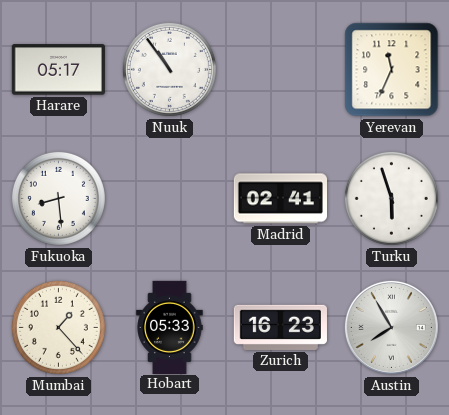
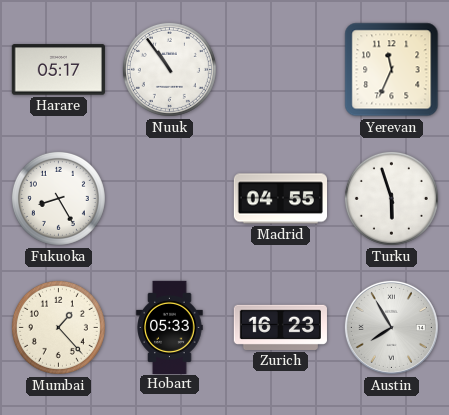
Fukuoka: 8:29 -> 8:25
Madrid: 02:41 -> 04:55
